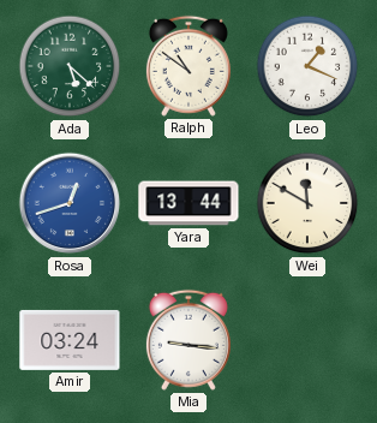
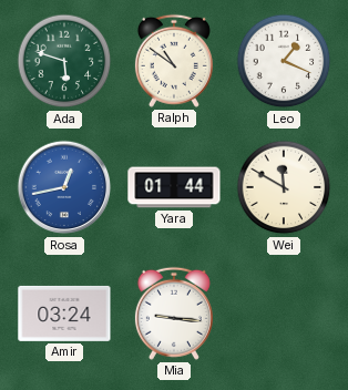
Ada: 5:22 -> 5:48
Rosa: 12:42 -> 12:43
Yara: 13:44 -> 01:44
